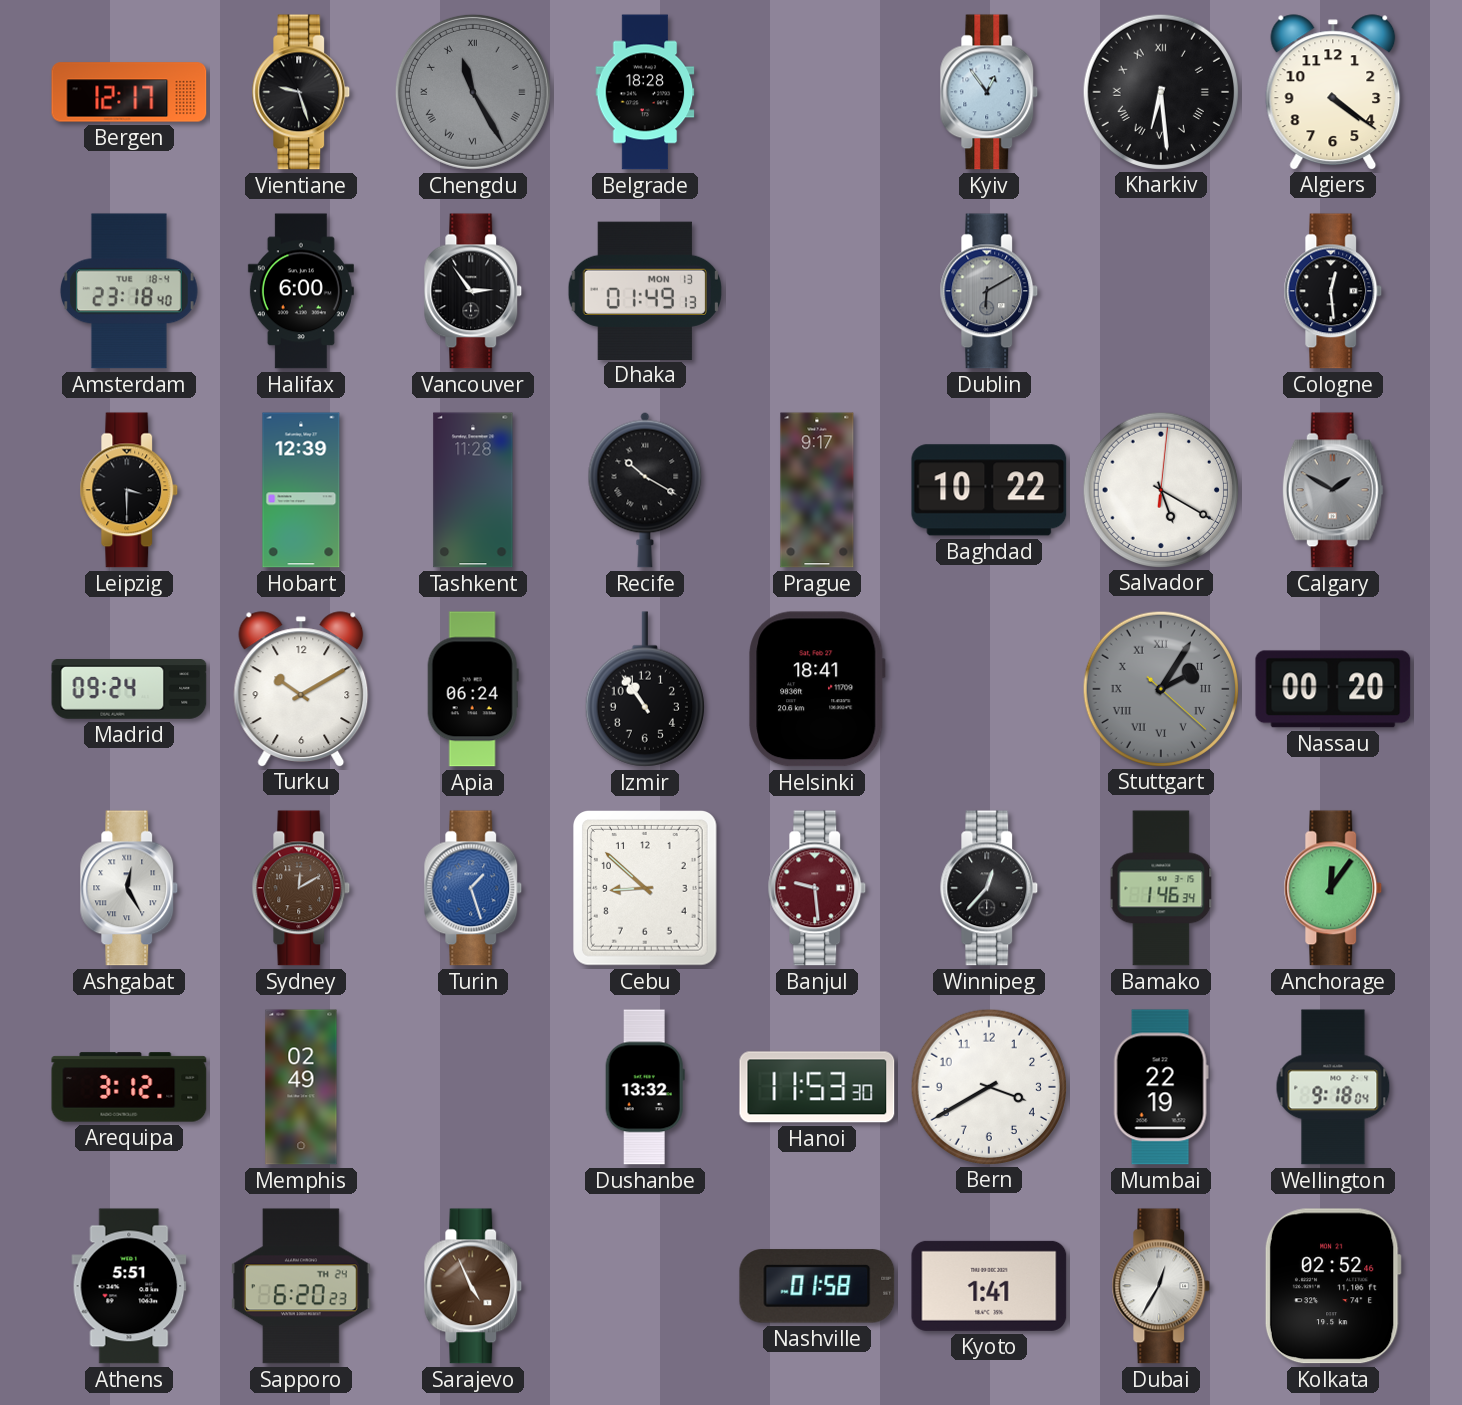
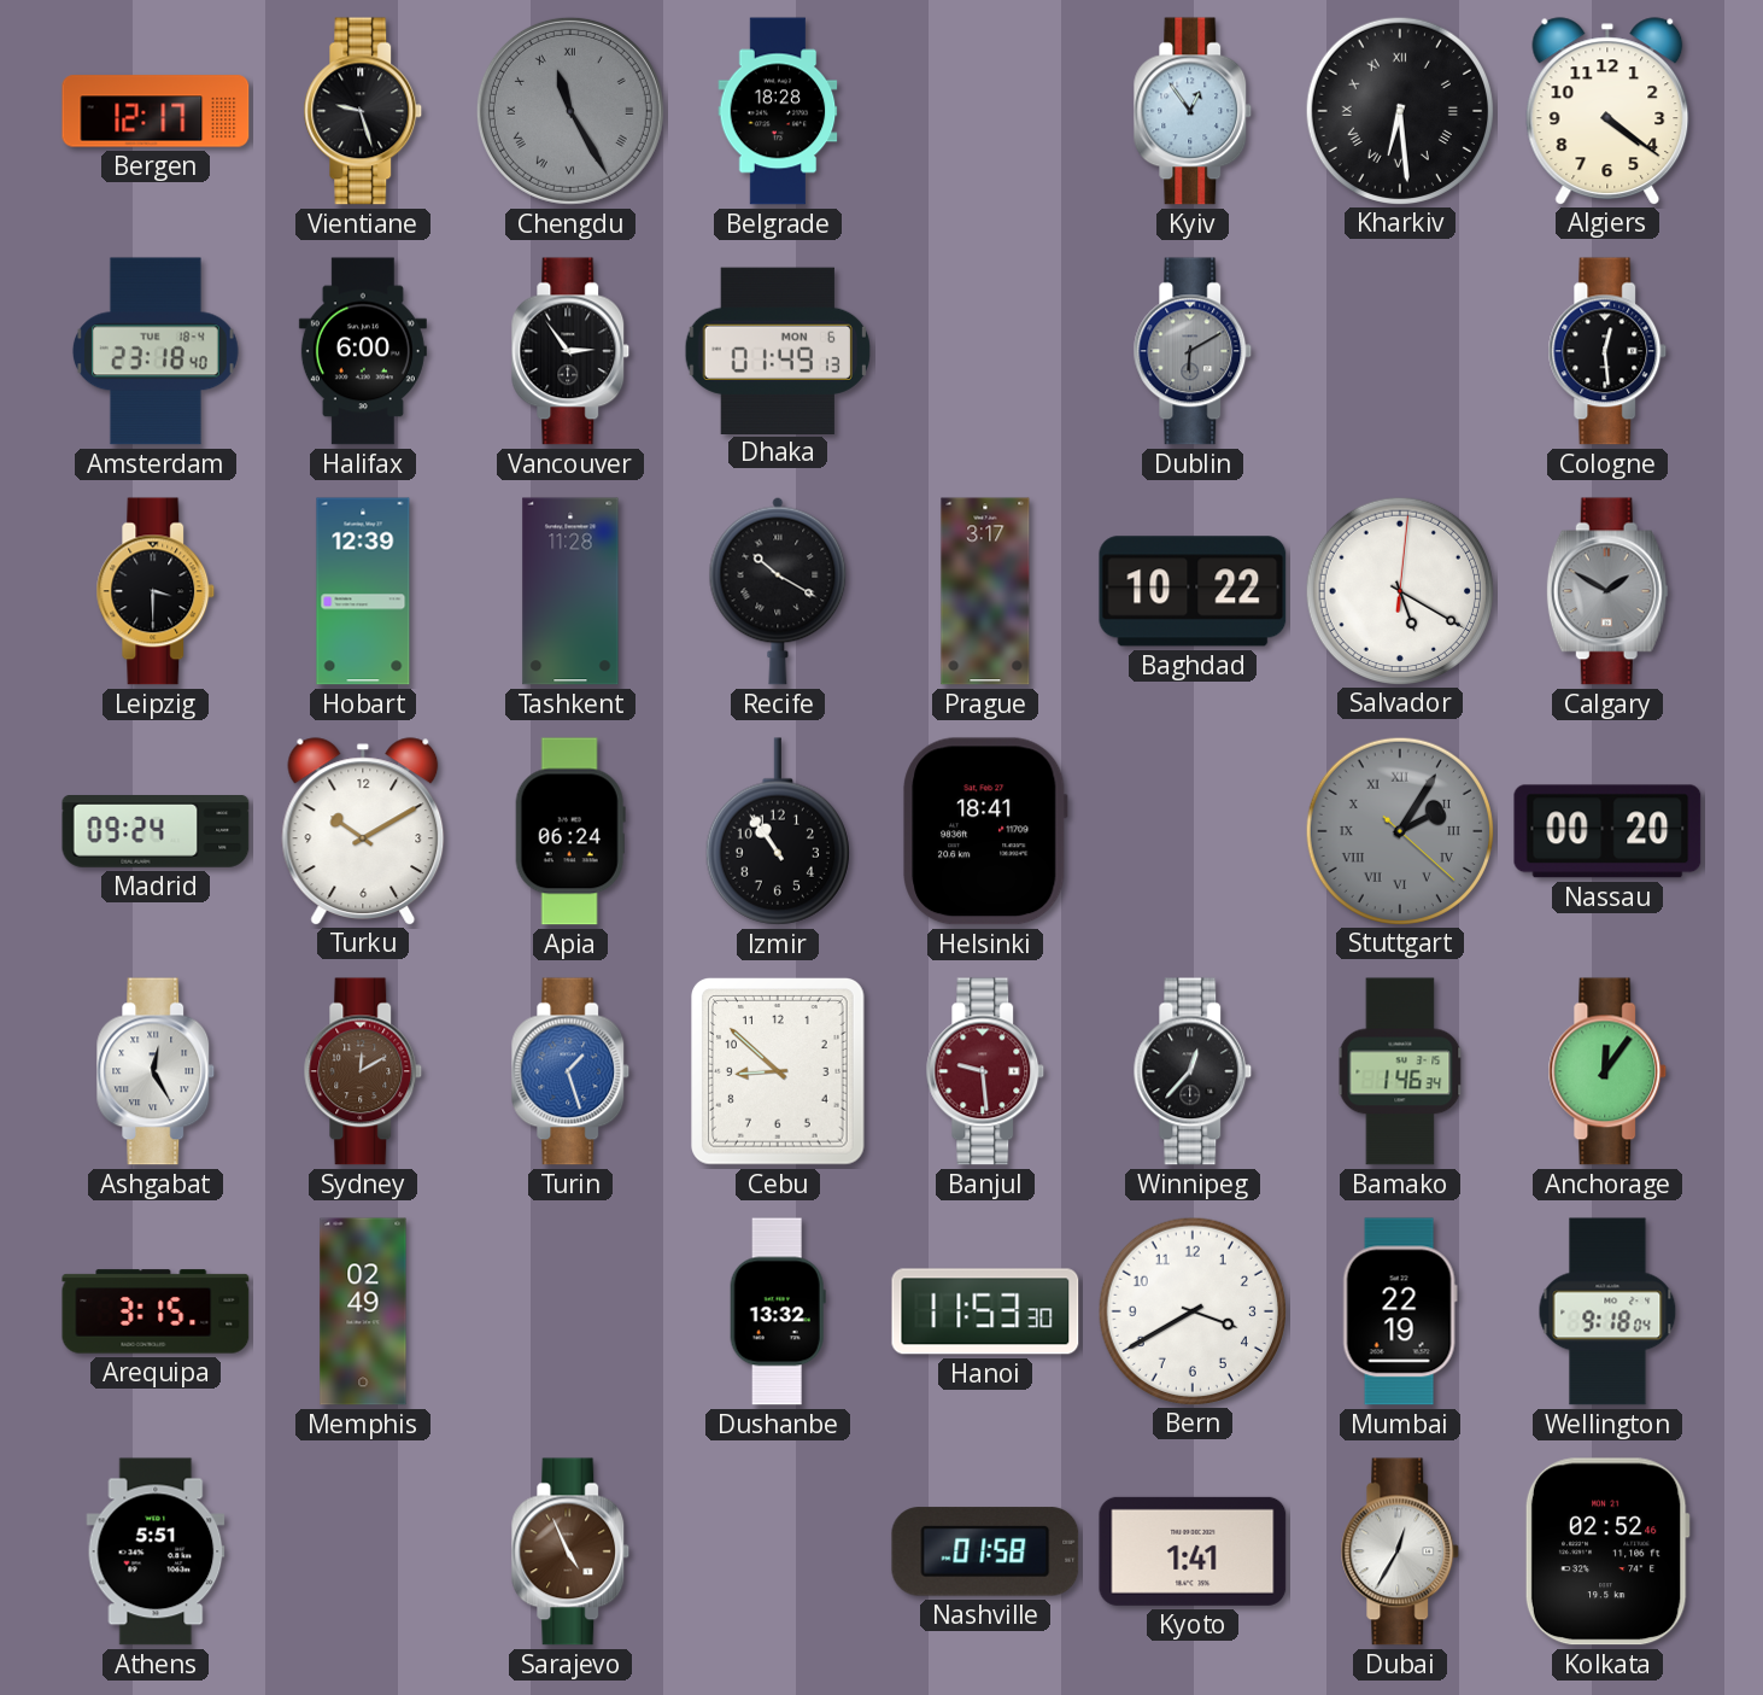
Dhaka date: MON 13 -> MON 6
Prague: 9:17 -> 3:17
Arequipa: 3:12 -> 3:15
Sapporo: 6:20 -> none
